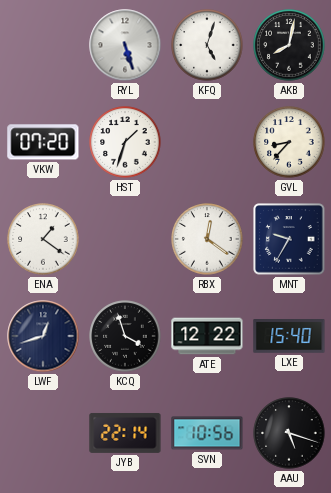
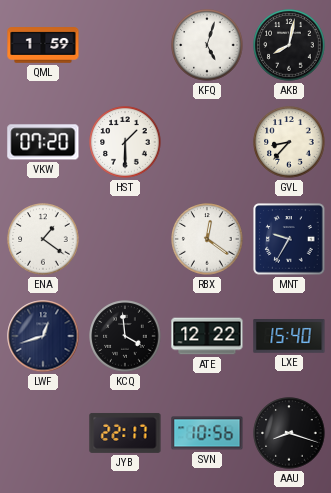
QML: none -> 1:59
RYL: 5:27 -> none
HST: 1:33 -> 1:30
KCQ: 3:57 -> 3:59
JYB: 22:14 -> 22:17
AAU: 5:18 -> 8:18
